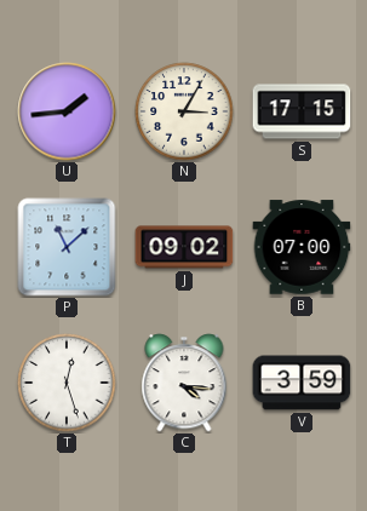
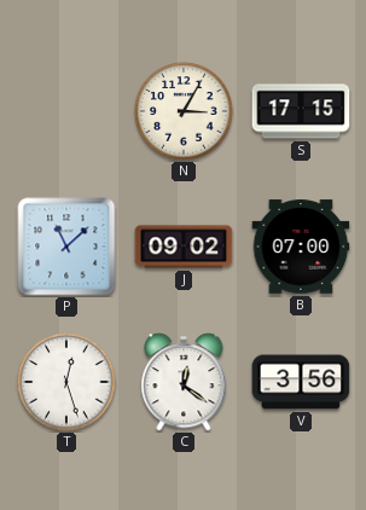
U: 1:44 -> none
C: 4:16 -> 12:21
V: 3:59 -> 3:56
